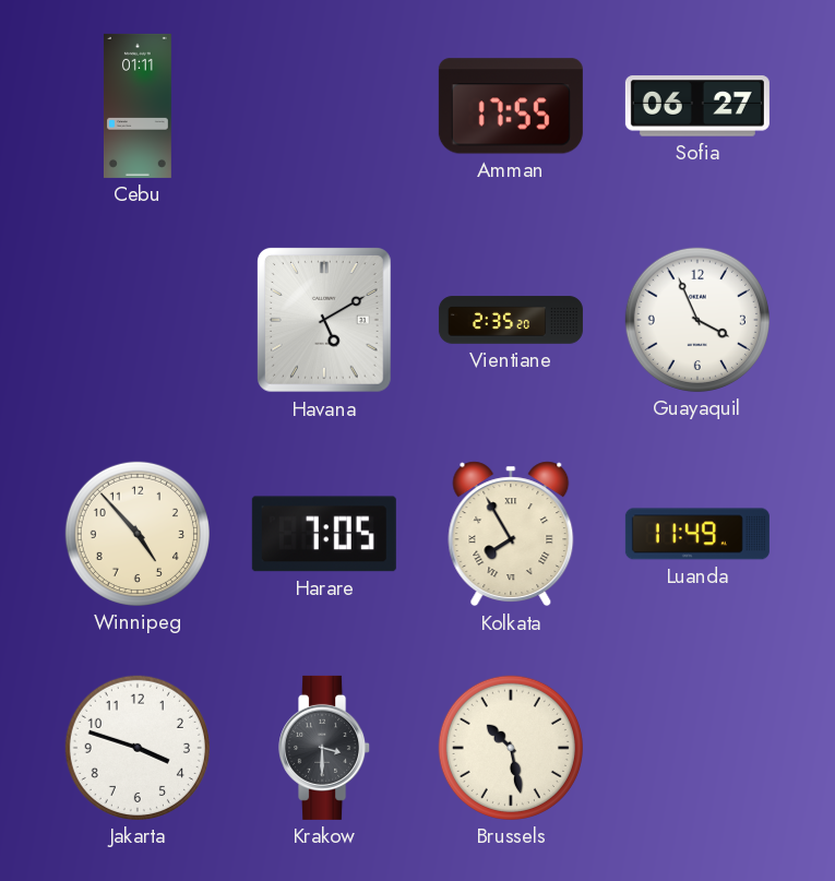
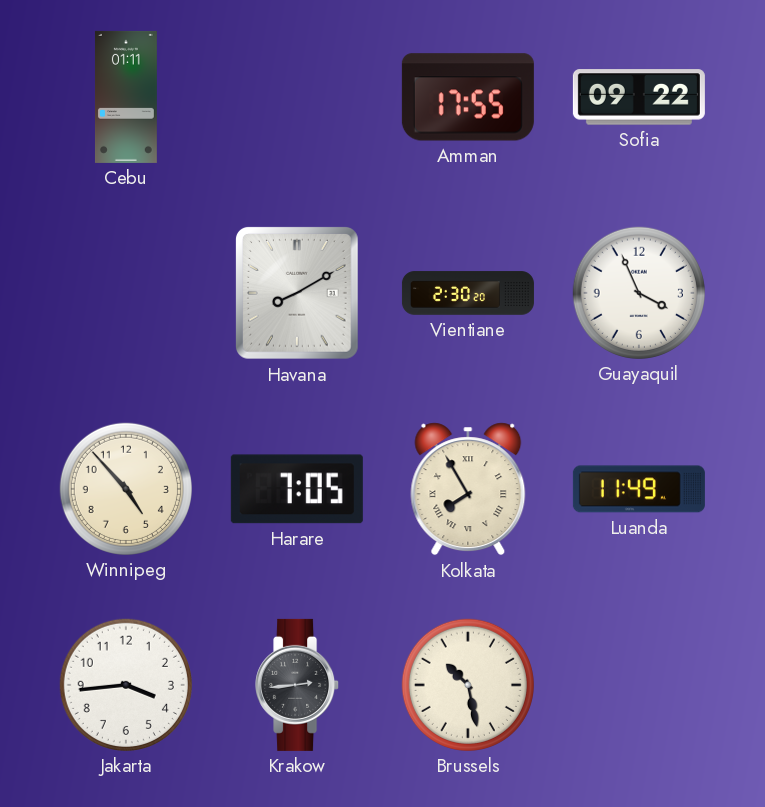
Sofia: 06:27 -> 09:22
Havana: 5:10 -> 8:10
Vientiane: 2:35 -> 2:30
Jakarta: 3:48 -> 3:44
Krakow: 3:30 -> 2:44
